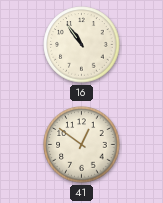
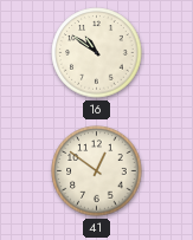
16: 10:54 -> 10:51
